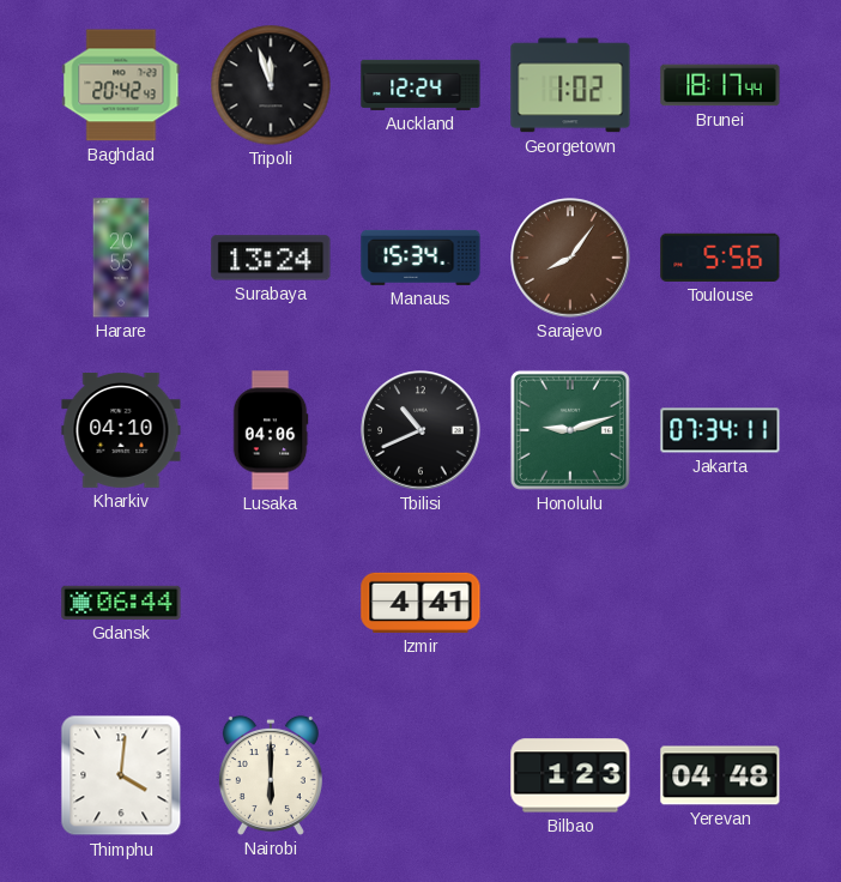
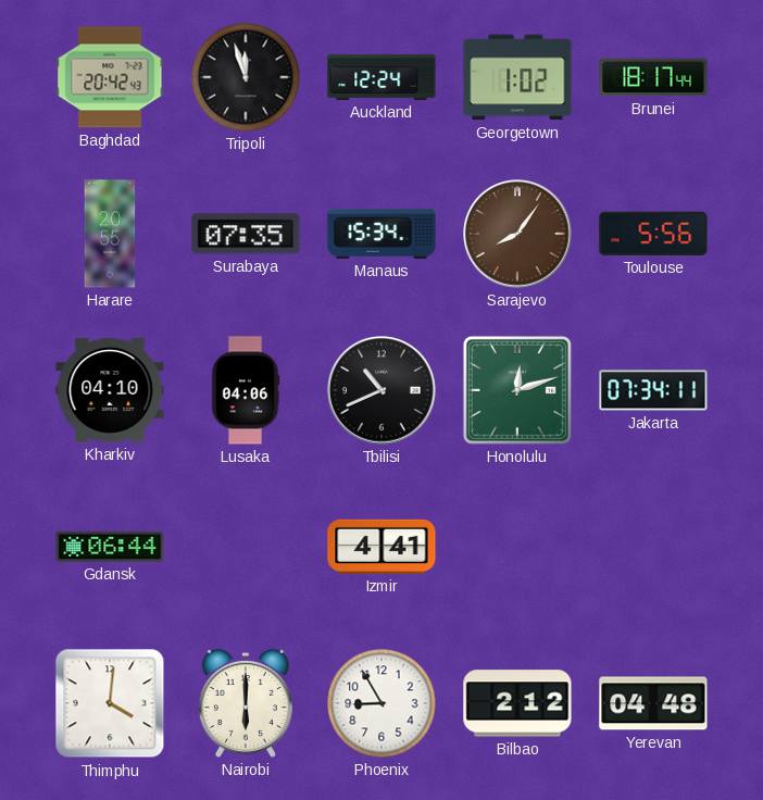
Surabaya: 13:24 -> 07:35
Honolulu: 9:12 -> 12:12
Phoenix: none -> 8:55
Bilbao: 1:23 -> 2:12
